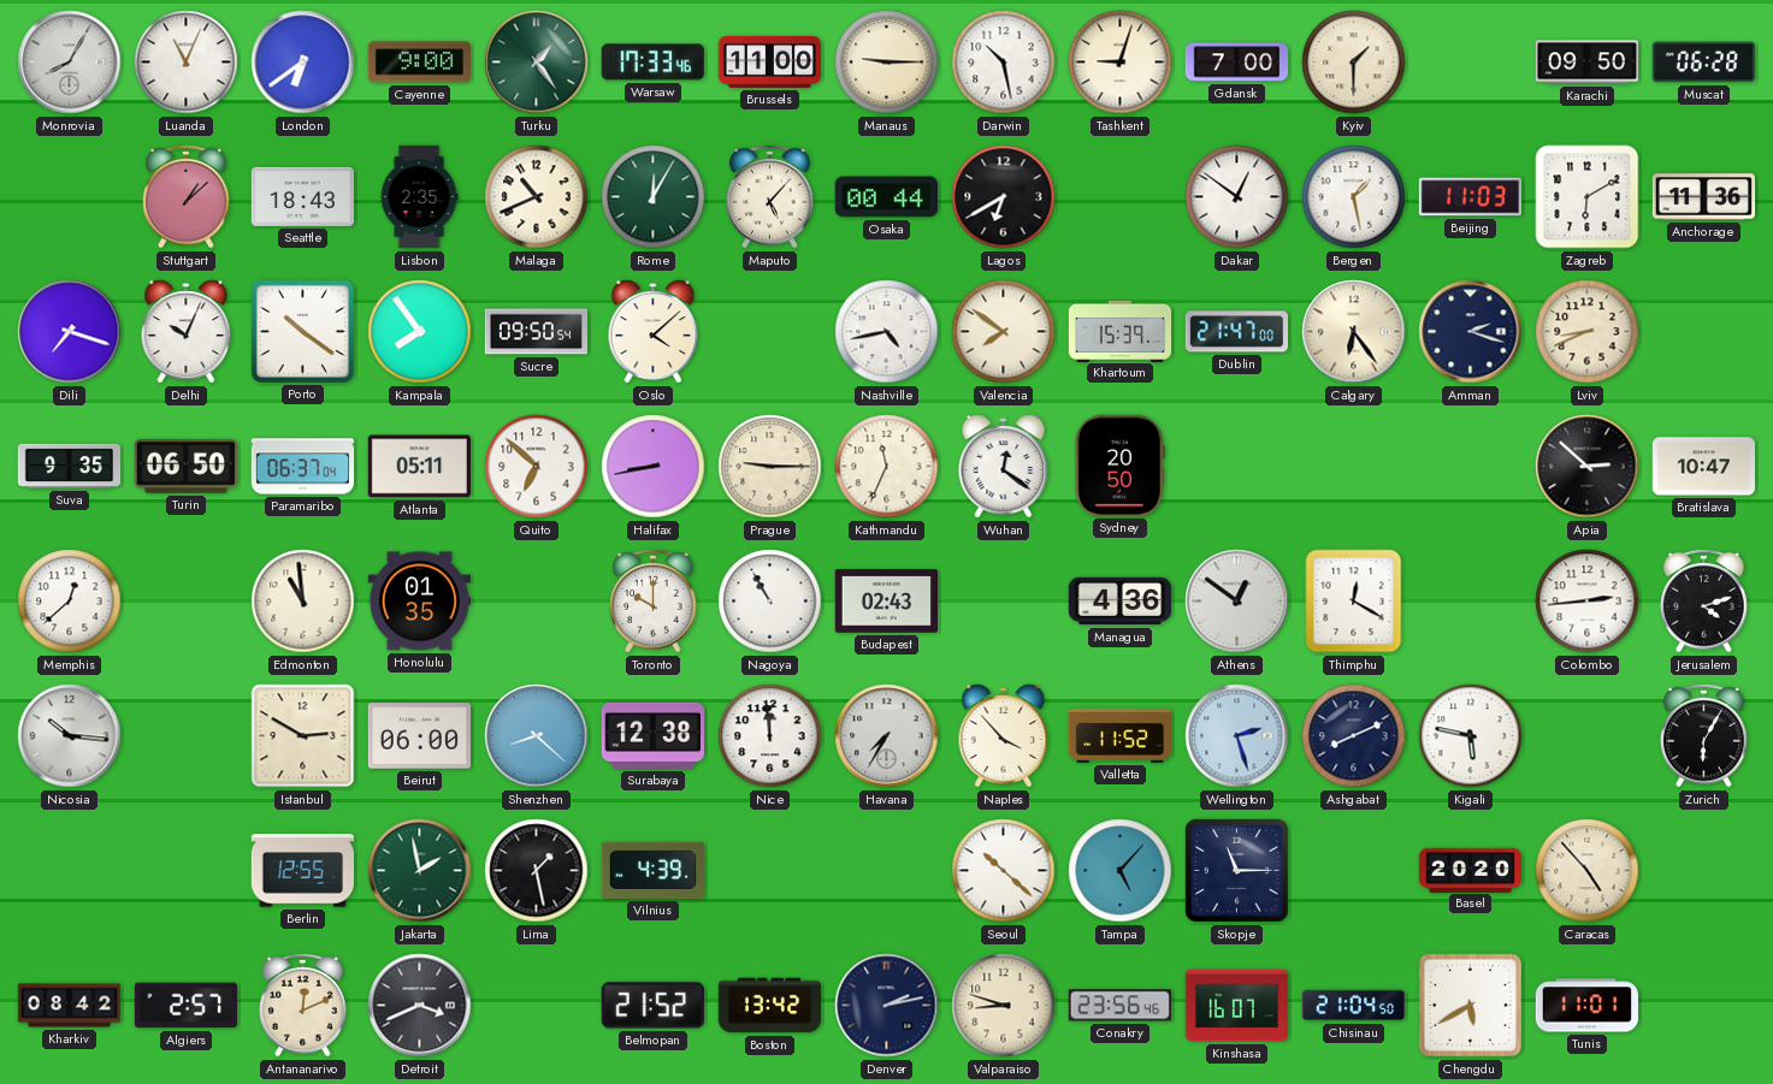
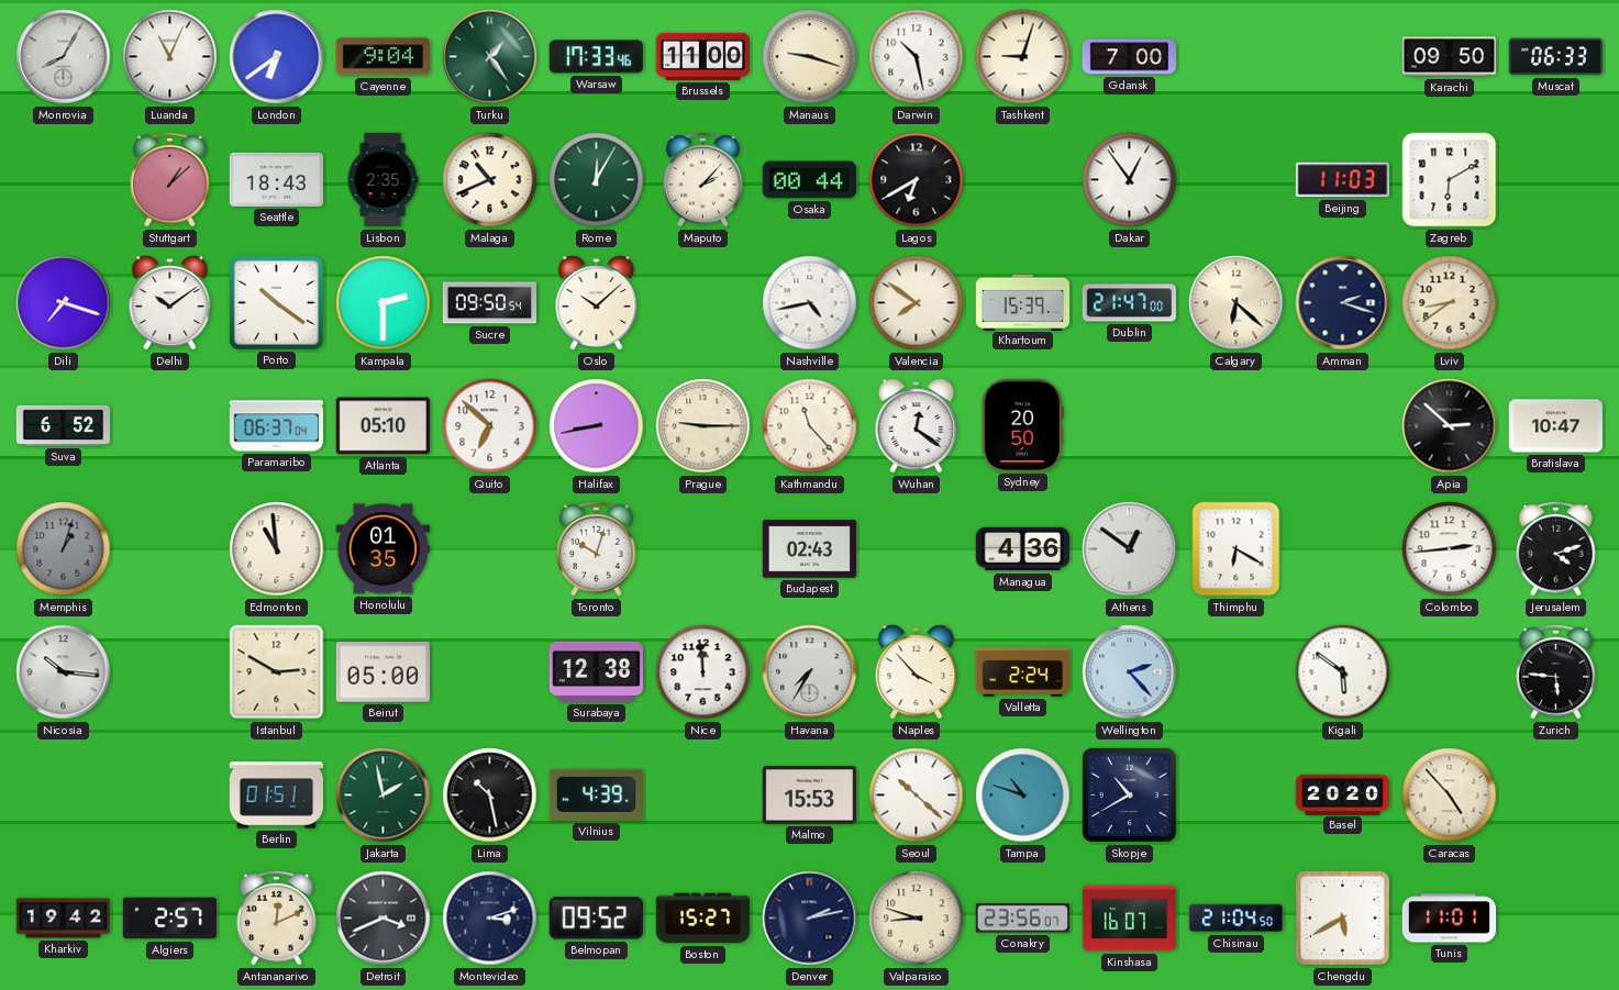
Cayenne: 9:00 -> 9:04
Manaus: 9:15 -> 9:18
Kyiv: 1:30 -> none
Muscat: 06:28 -> 06:33
Maputo: 5:07 -> 2:07
Dakar: 12:51 -> 12:54
Bergen: 1:28 -> none
Anchorage: 11:36 -> none
Delhi: 10:04 -> 10:09
Kampala: 7:54 -> 2:30
Oslo: 4:08 -> 10:08
Calgary: 6:24 -> 6:22
Lviv: 8:41 -> 8:39
Suva: 9:35 -> 6:52
Turin: 06:50 -> none
Atlanta: 05:11 -> 05:10
Kathmandu: 11:34 -> 11:23
Memphis: 12:38 -> 1:03
Memphis dial: white -> grey
Toronto: 10:00 -> 10:03
Nagoya: 10:55 -> none
Thimphu: 12:20 -> 6:20
Beirut: 06:00 -> 05:00
Shenzhen: 8:22 -> none
Valletta: 11:52 -> 2:24
Wellington: 2:27 -> 2:23
Ashgabat: 8:11 -> none
Kigali: 5:47 -> 5:51
Zurich: 6:05 -> 5:46
Berlin: 12:55 -> 01:51
Lima: 1:28 -> 10:28
Malmo: none -> 15:53
Tampa: 5:07 -> 10:48
Skopje: 11:15 -> 10:40
Kharkiv: 08:42 -> 19:42
Montevideo: none -> 3:12
Belmopan: 21:52 -> 09:52
Boston: 13:42 -> 15:27
Conakry: 23:56:46 -> 23:56:07
